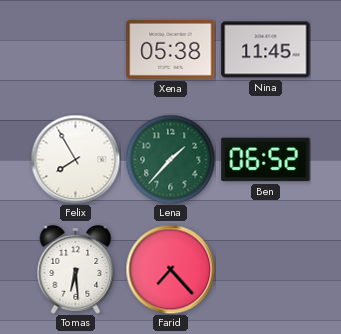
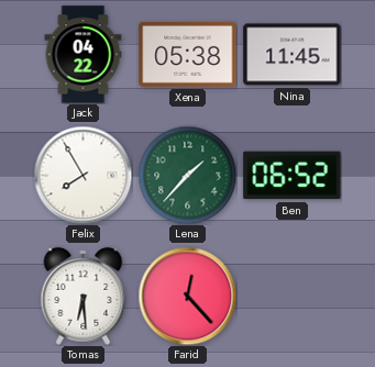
Jack: none -> 04:22
Farid: 7:23 -> 12:23
